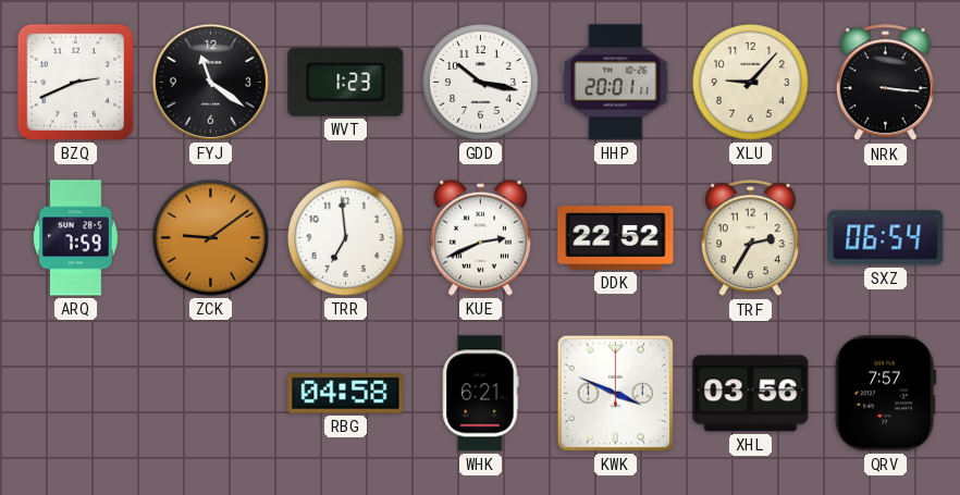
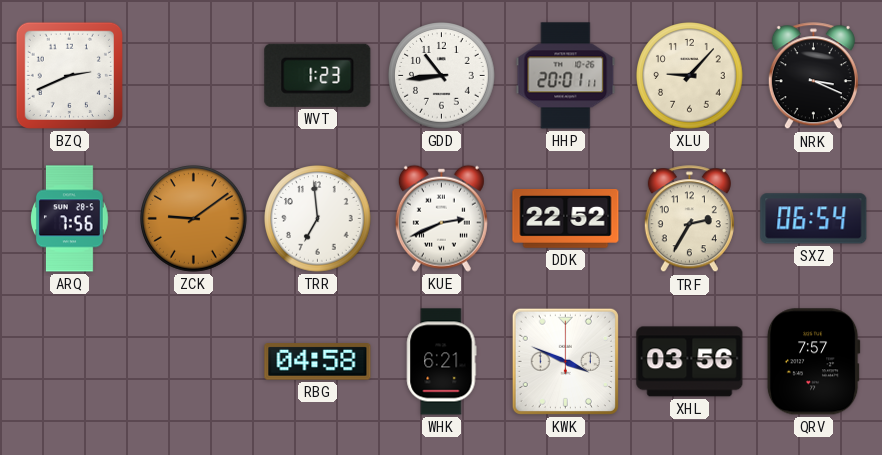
FYJ: 11:21 -> none
GDD: 10:17 -> 10:44
NRK: 3:16 -> 3:19
ARQ: 7:59 -> 7:56
